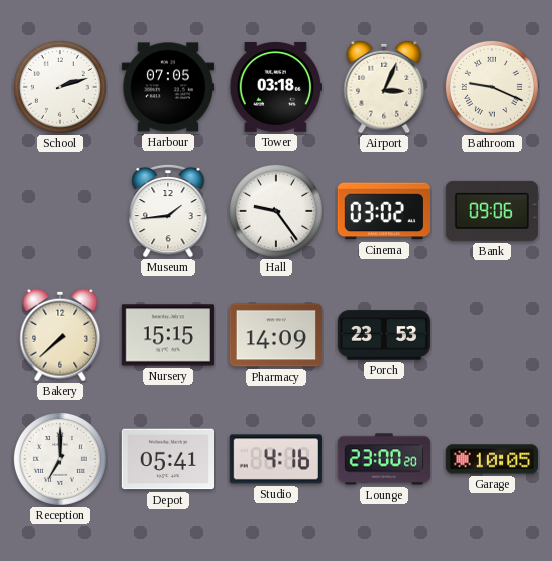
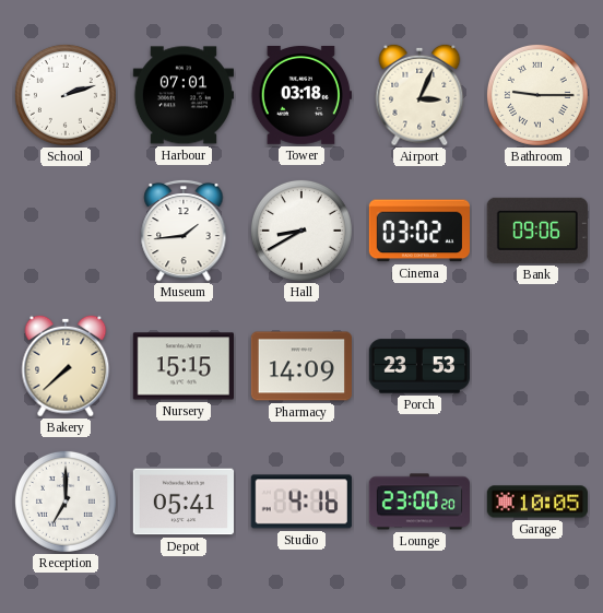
Harbour: 07:05 -> 07:01
Bathroom: 9:19 -> 9:15
Hall: 9:24 -> 8:40
